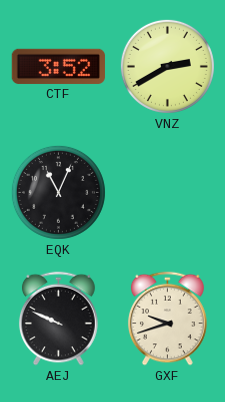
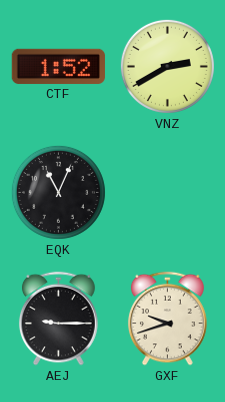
CTF: 3:52 -> 1:52
AEJ: 9:49 -> 9:15
